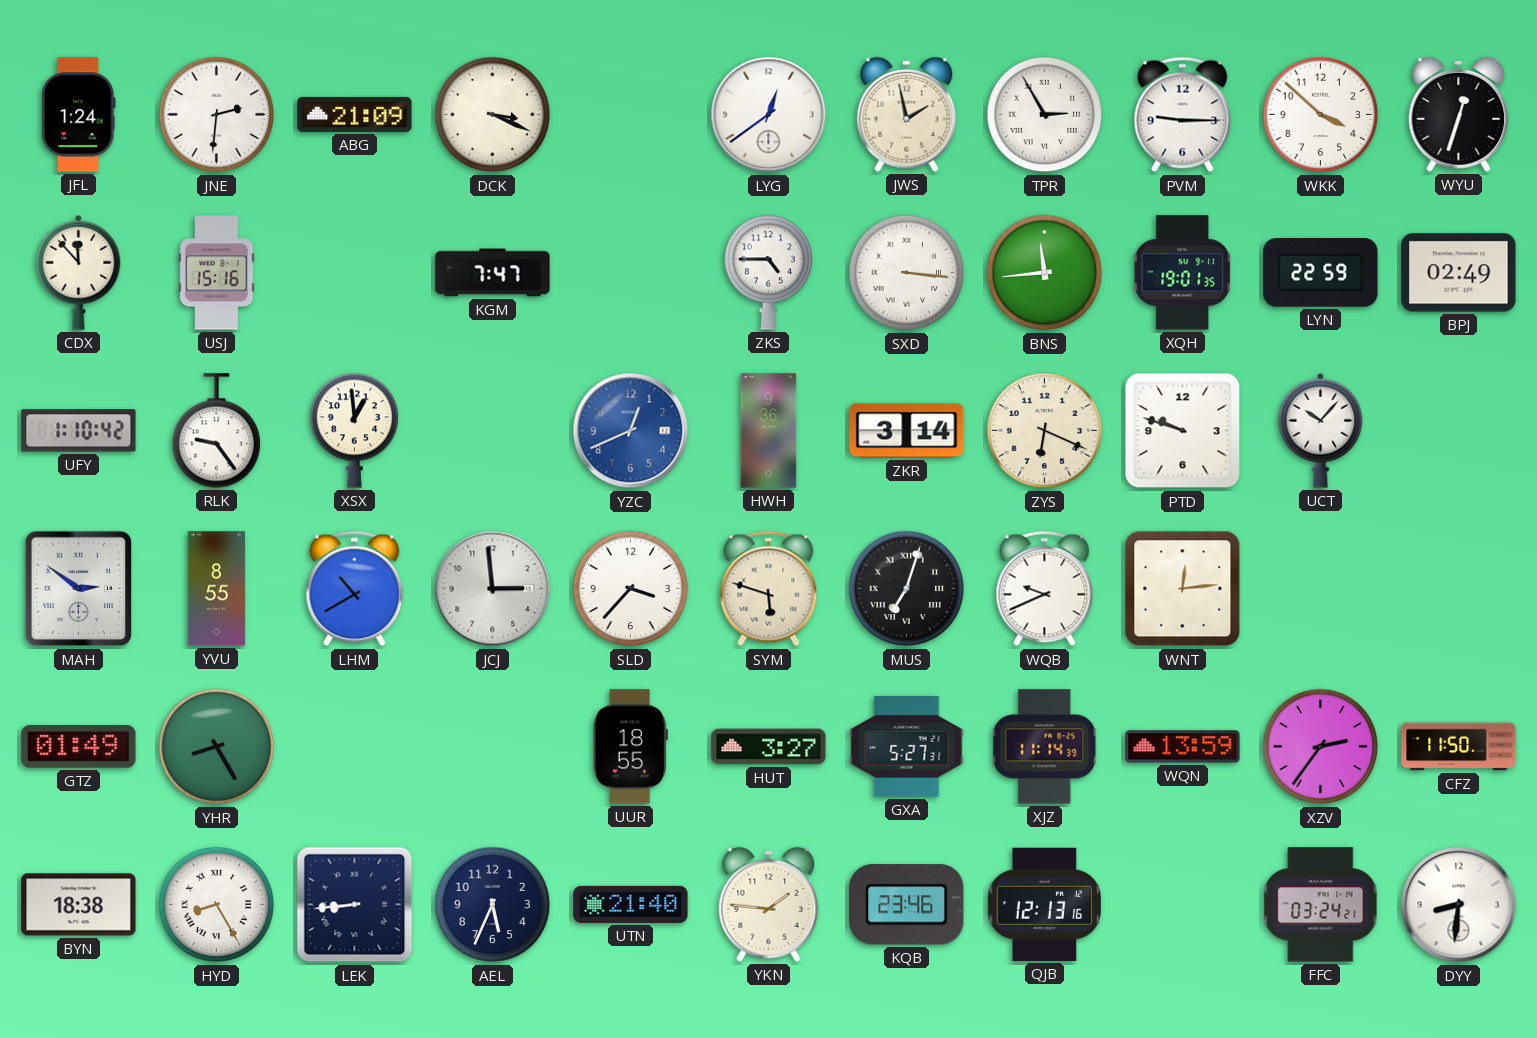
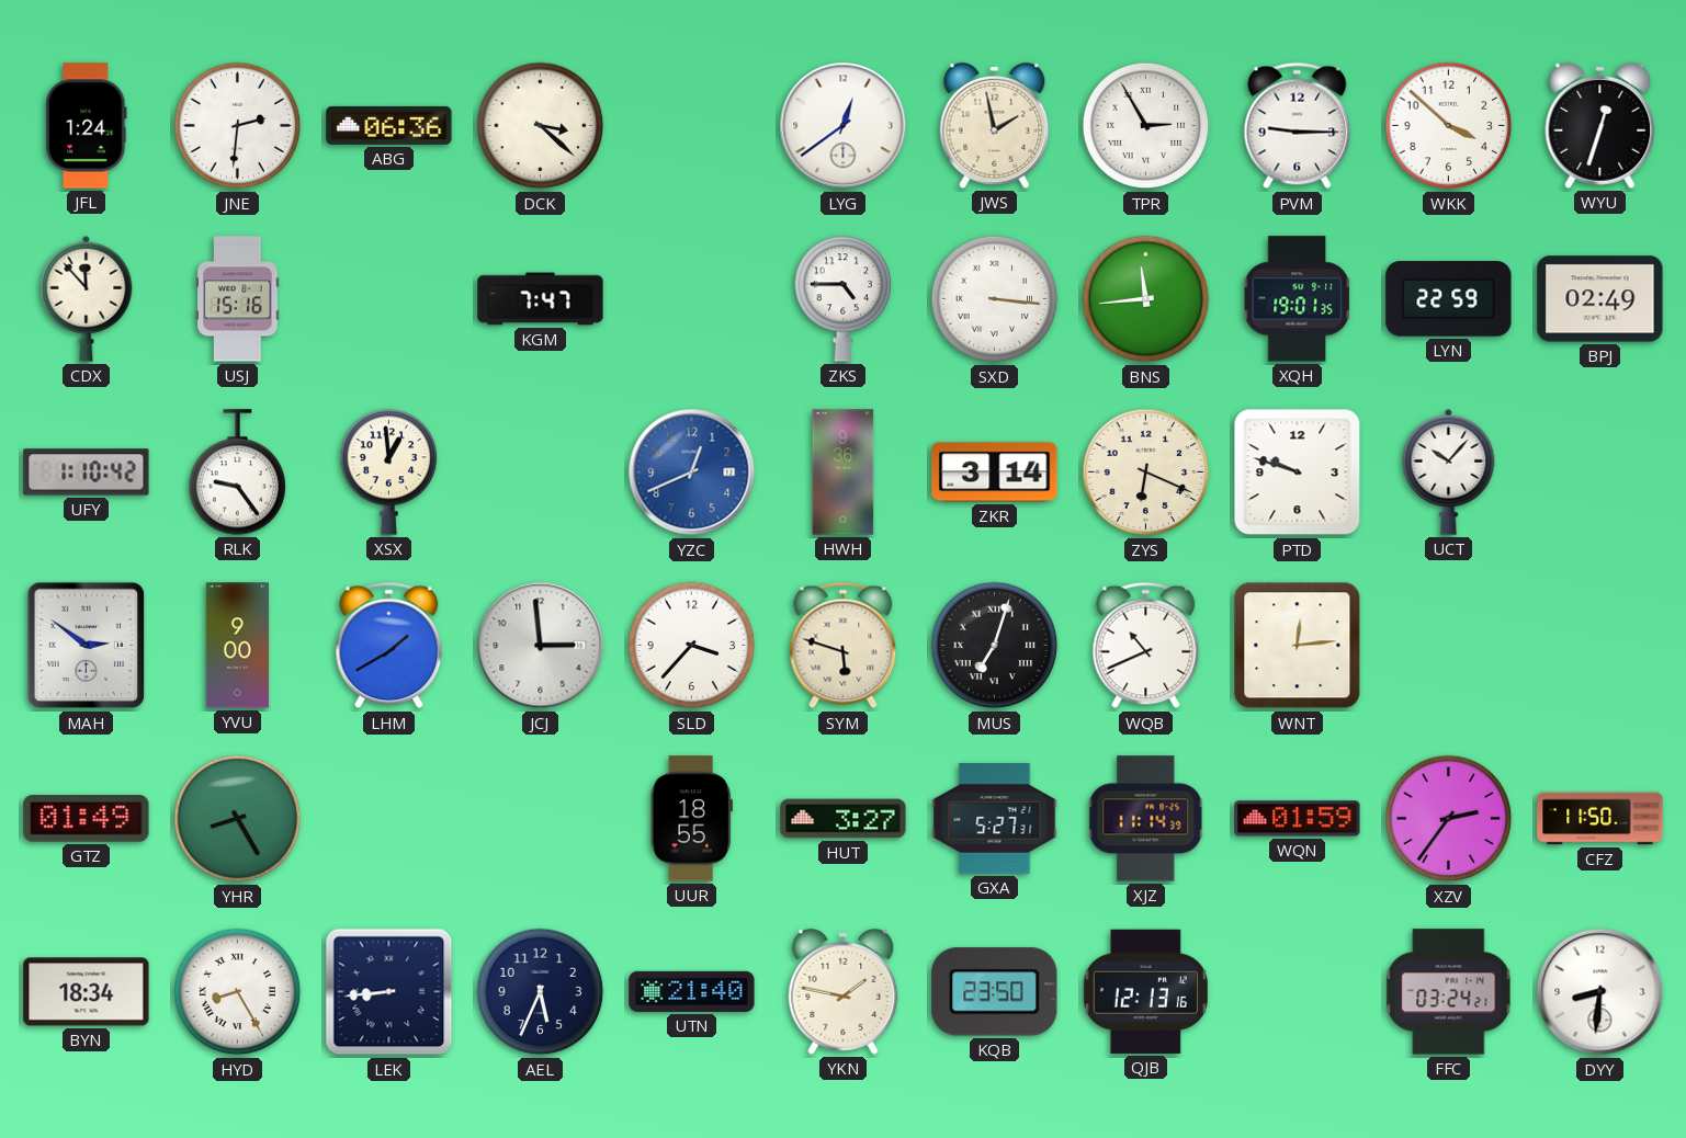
ABG: 21:09 -> 06:36
DCK: 3:19 -> 3:22
YVU: 8:55 -> 9:00
LHM: 10:40 -> 1:40
WQB: 9:41 -> 10:41
WQN: 13:59 -> 01:59
BYN: 18:38 -> 18:34
YKN: 1:46 -> 1:47
KQB: 23:46 -> 23:50
